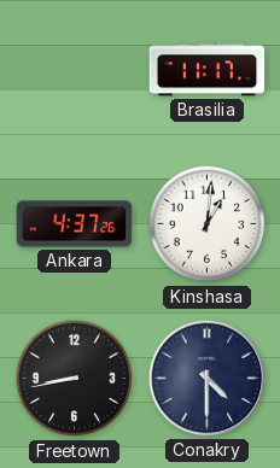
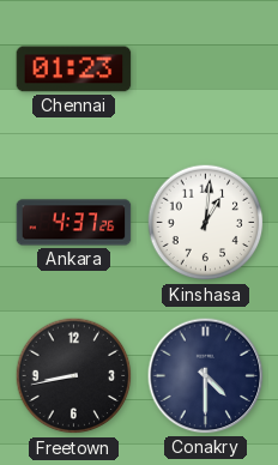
Chennai: none -> 01:23
Brasilia: 11:17 -> none
